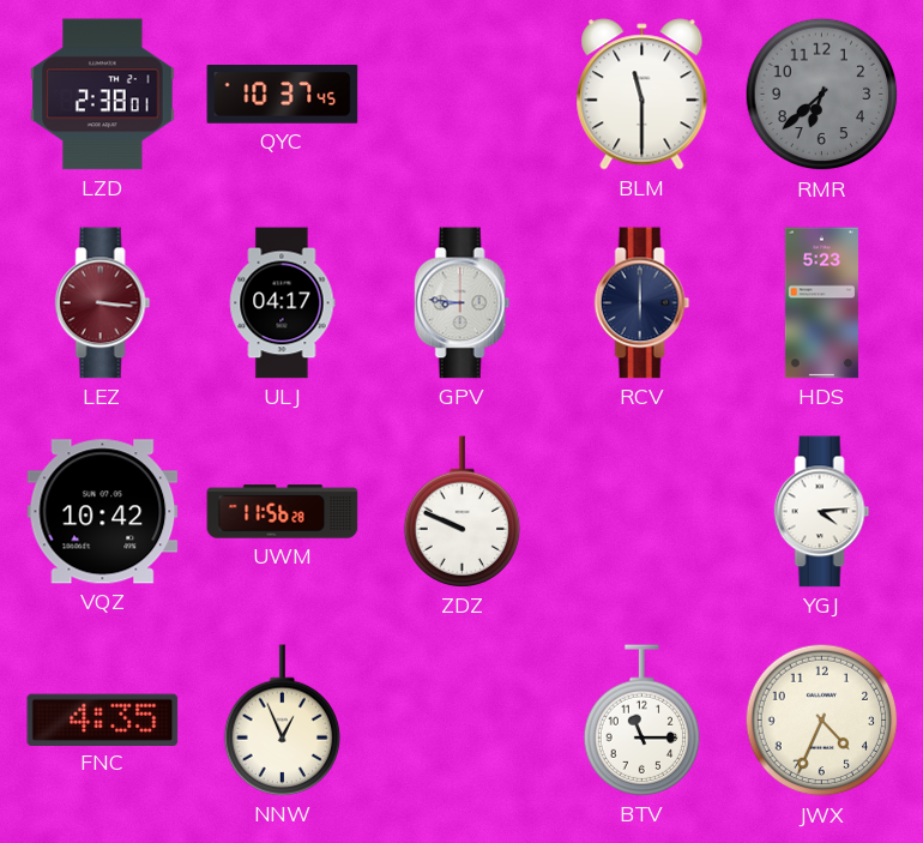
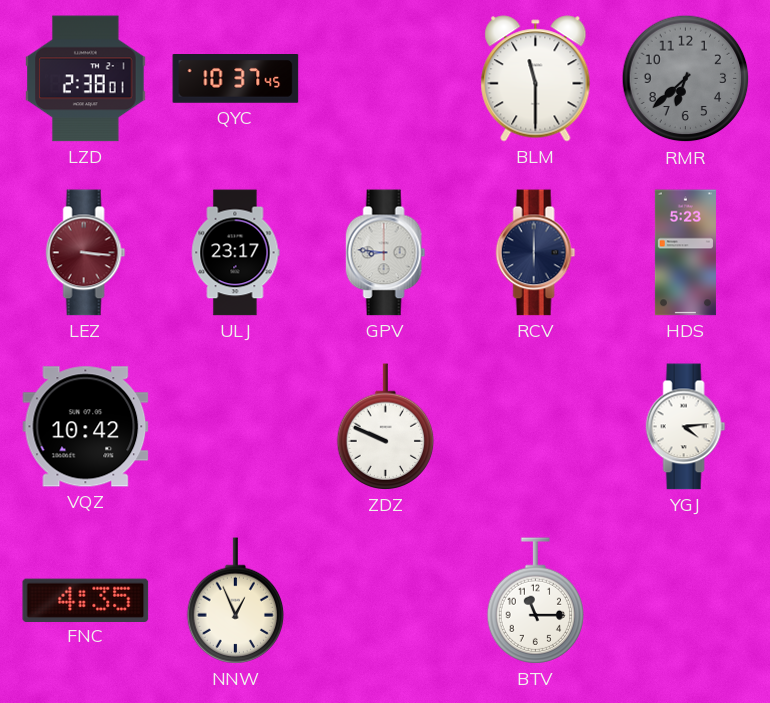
ULJ: 04:17 -> 23:17
UWM: 11:56 -> none
JWX: 4:34 -> none
